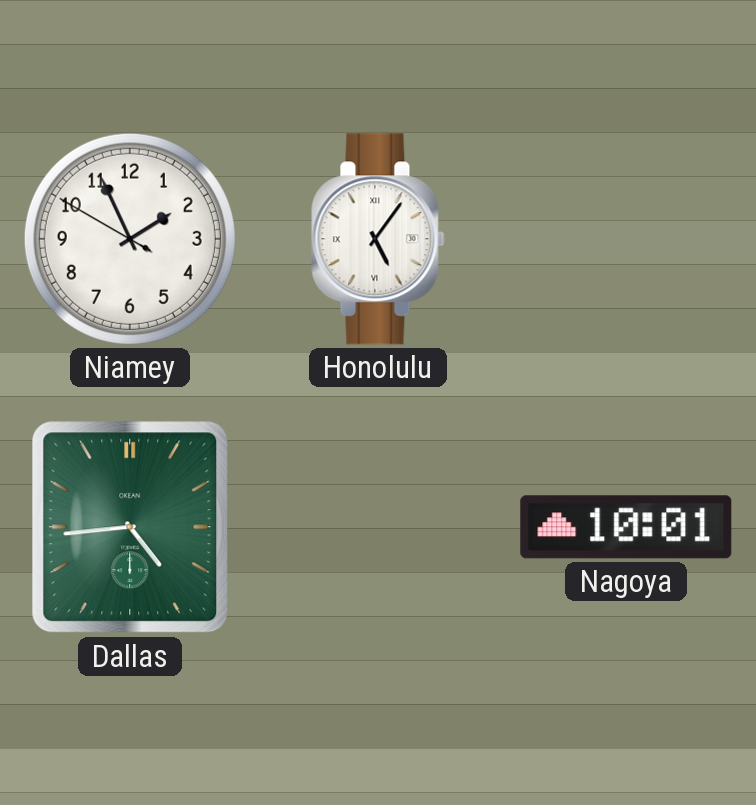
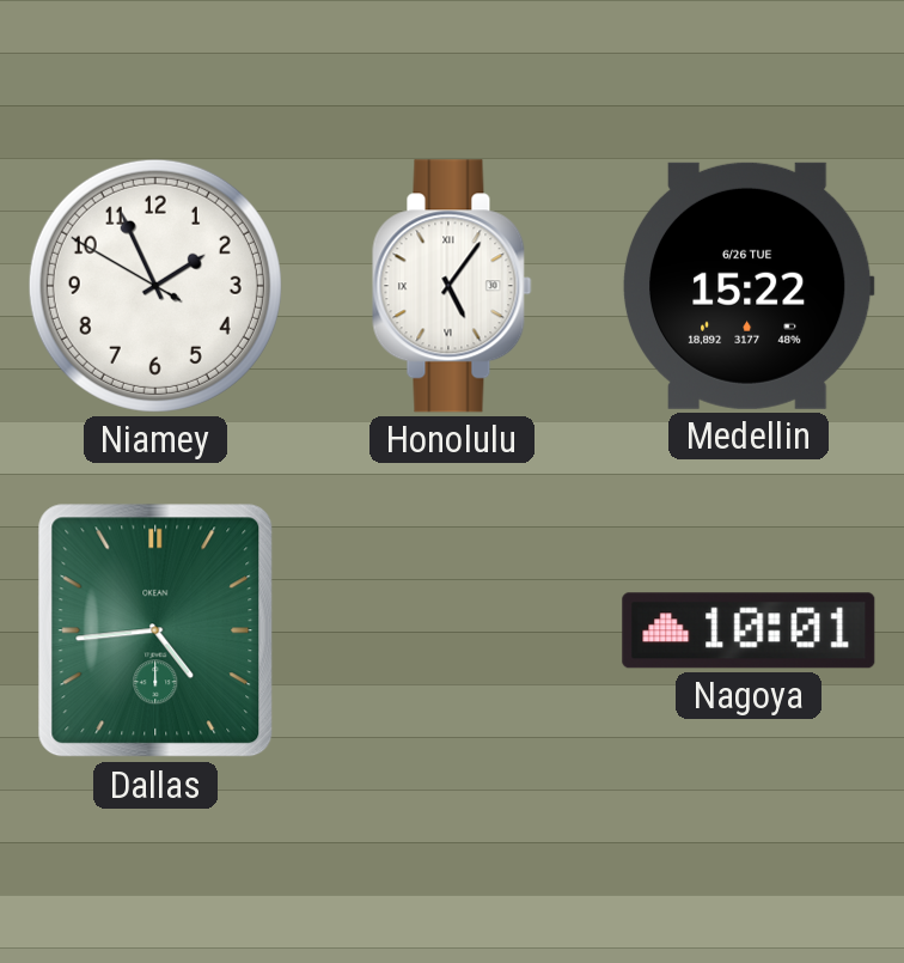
Medellin: none -> 15:22
